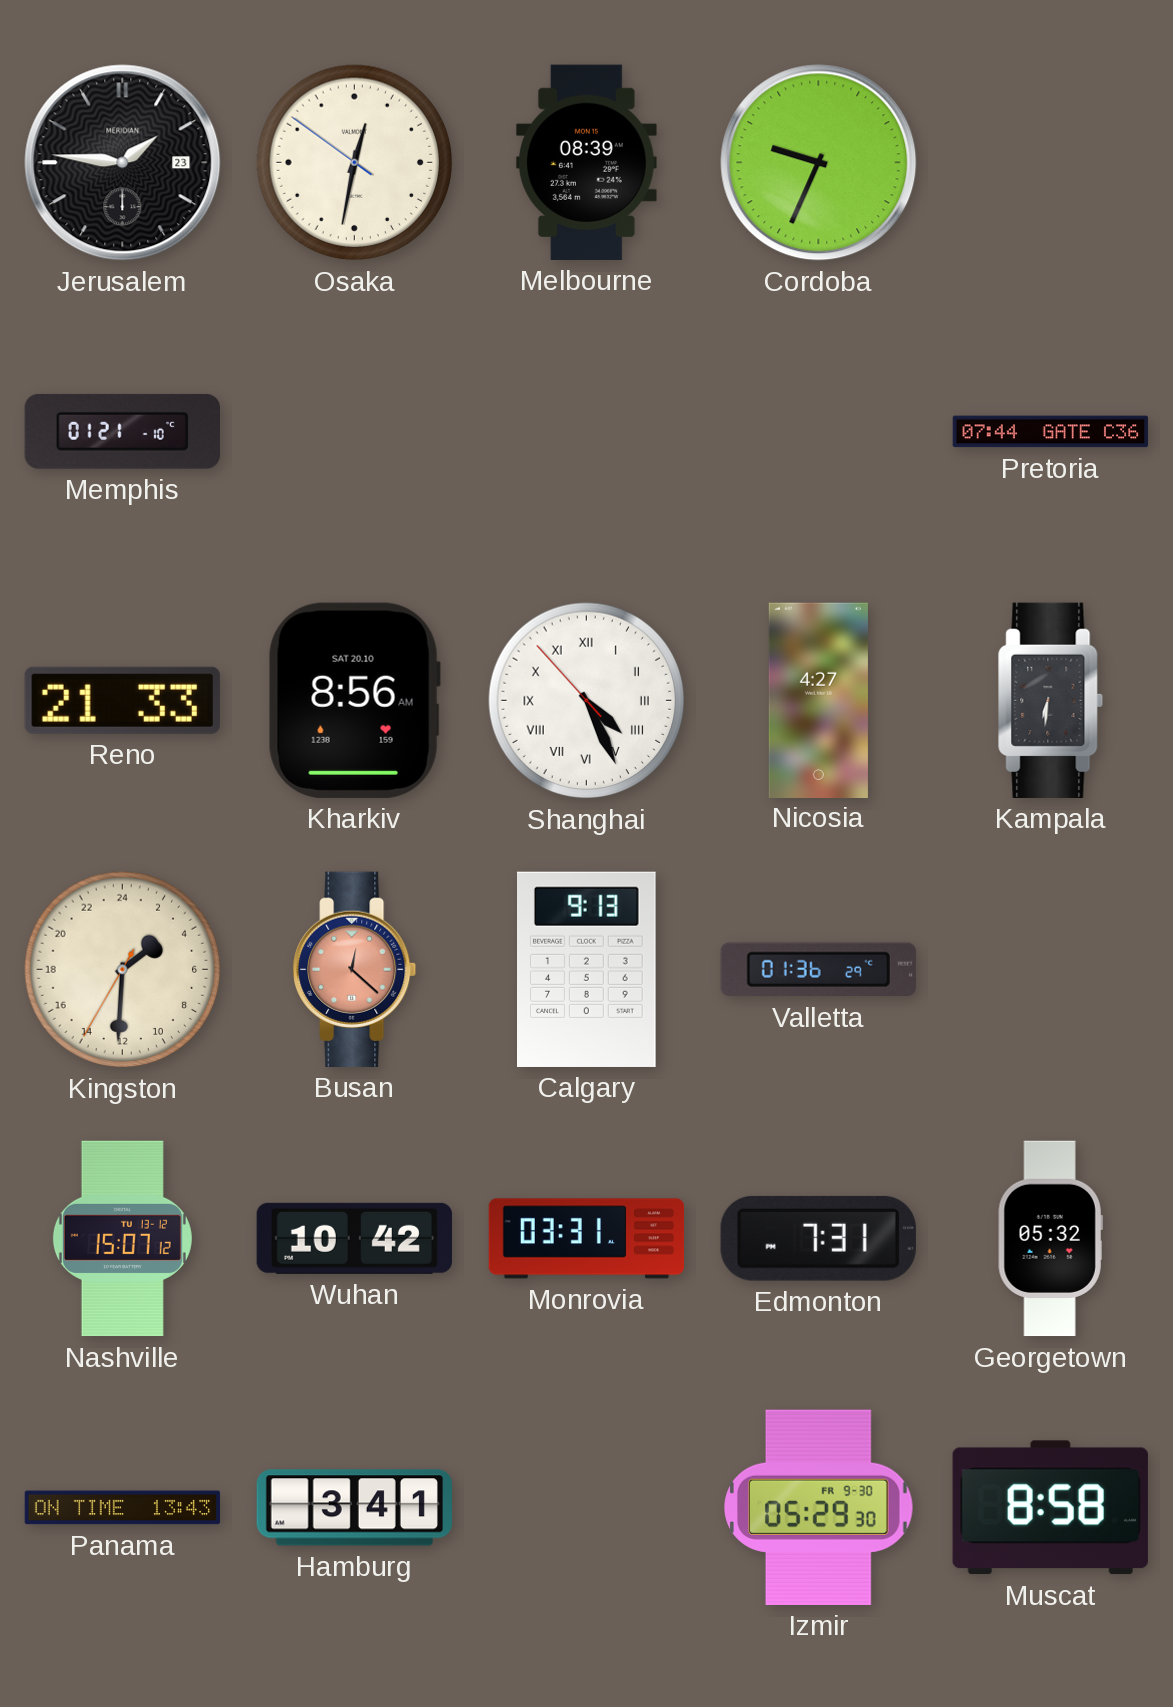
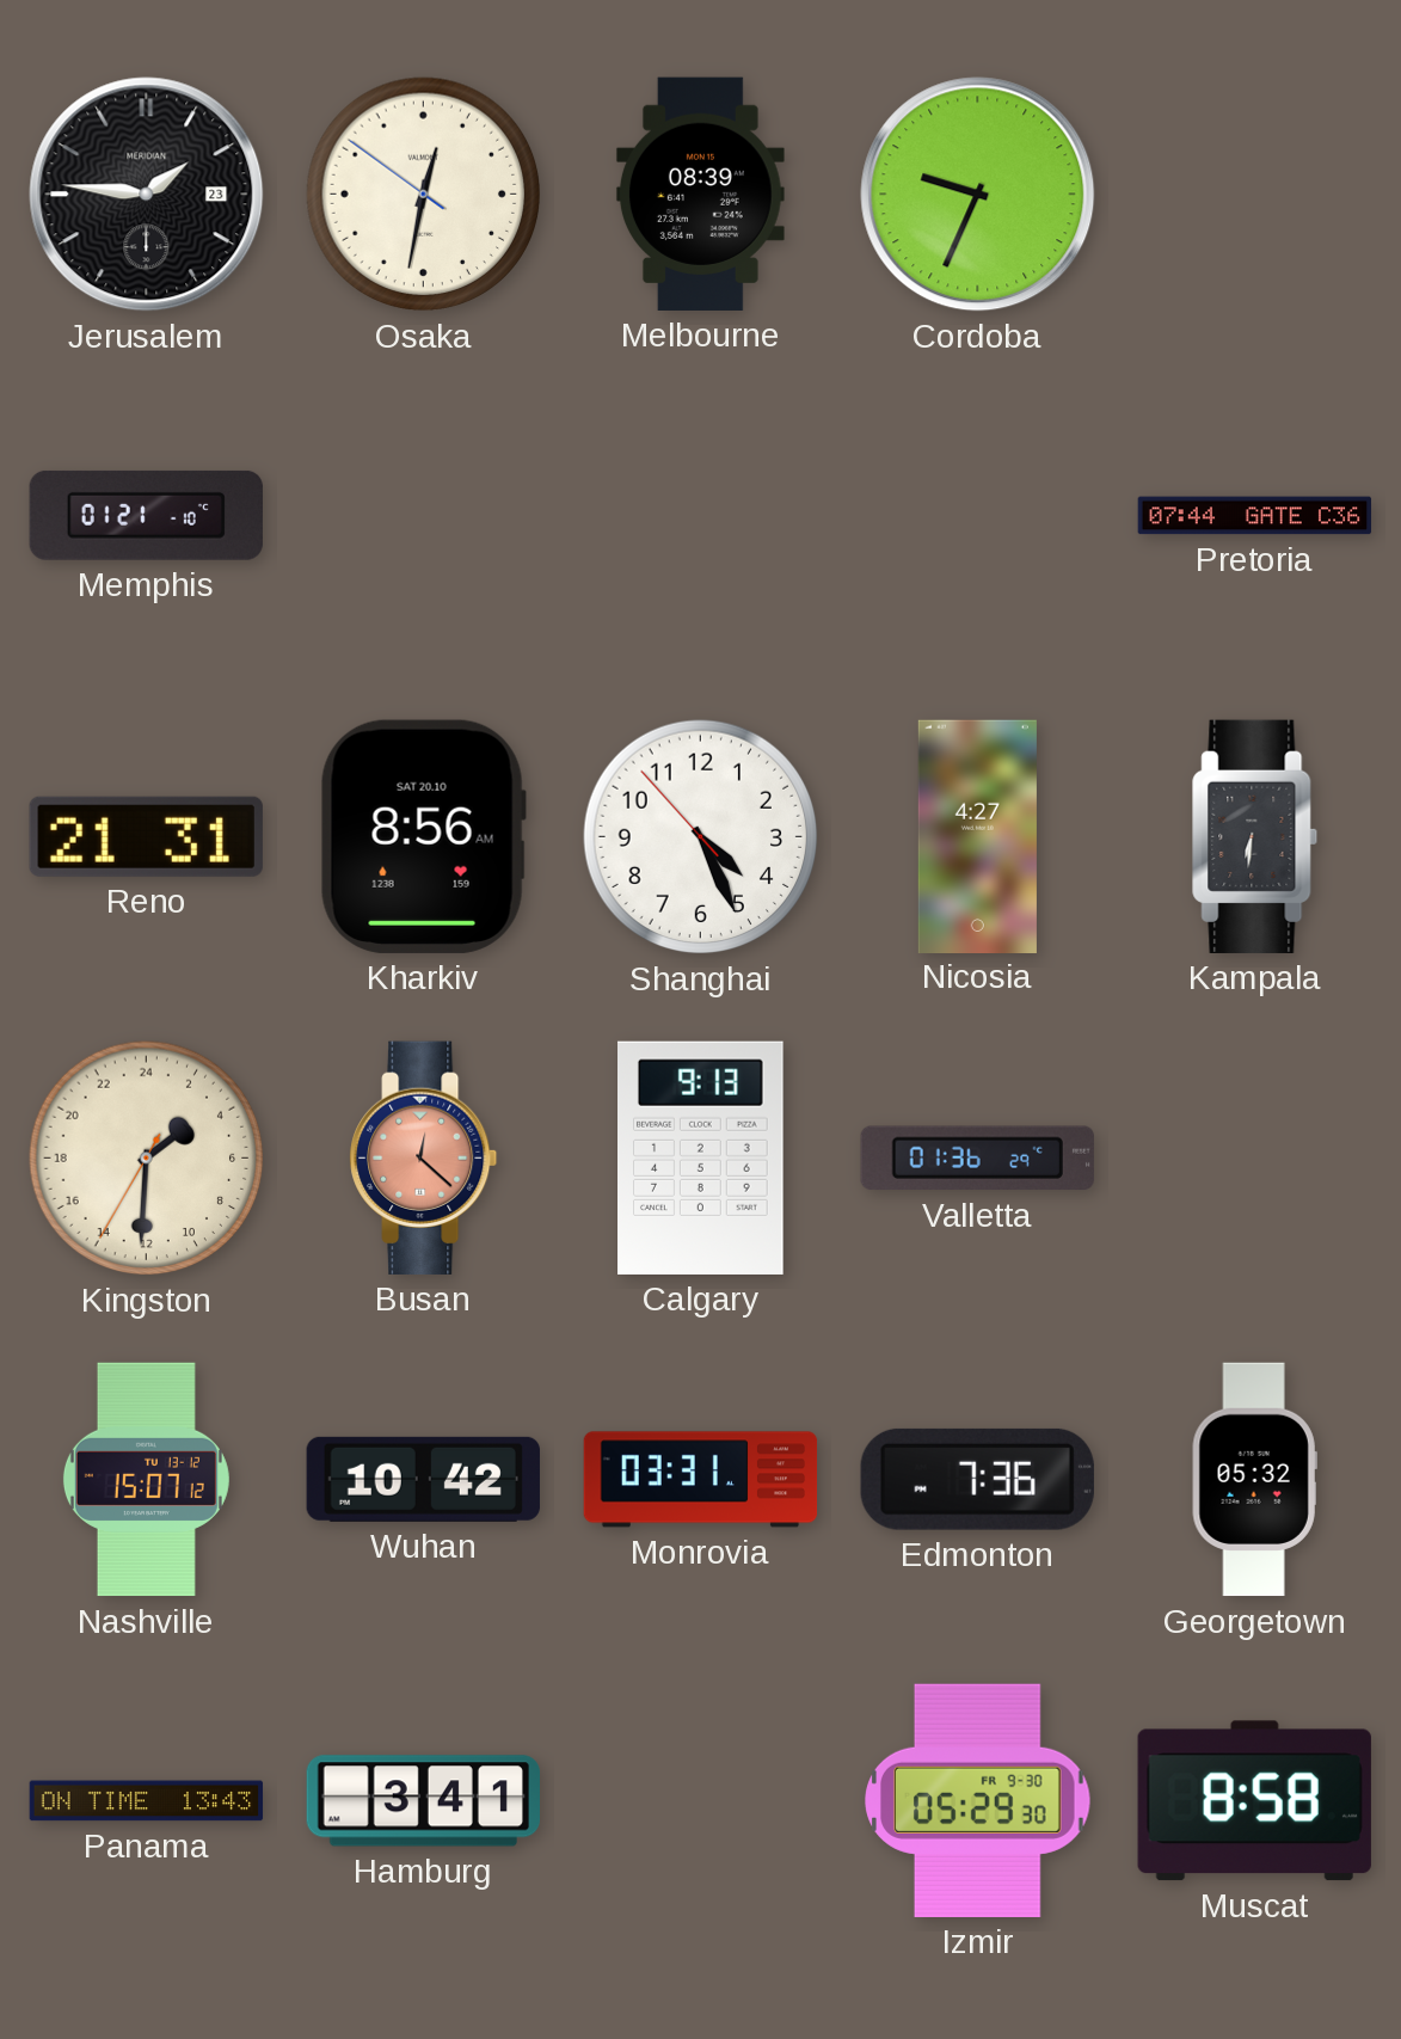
Reno: 21:33 -> 21:31
Shanghai numerals: Roman -> Arabic
Edmonton: 7:31 -> 7:36
